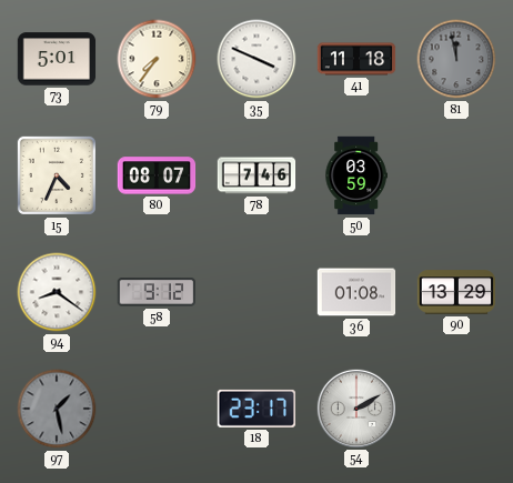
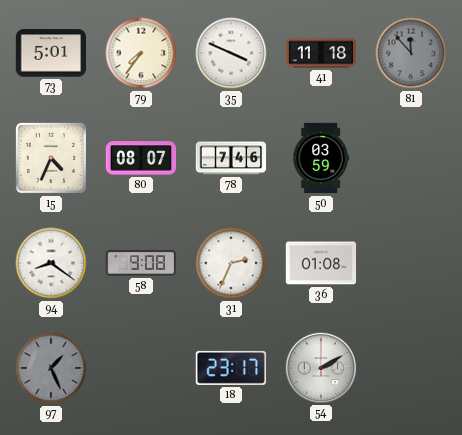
81: 11:58 -> 11:53
58: 9:12 -> 9:08
31: none -> 2:34
90: 13:29 -> none
97: 1:28 -> 1:26
